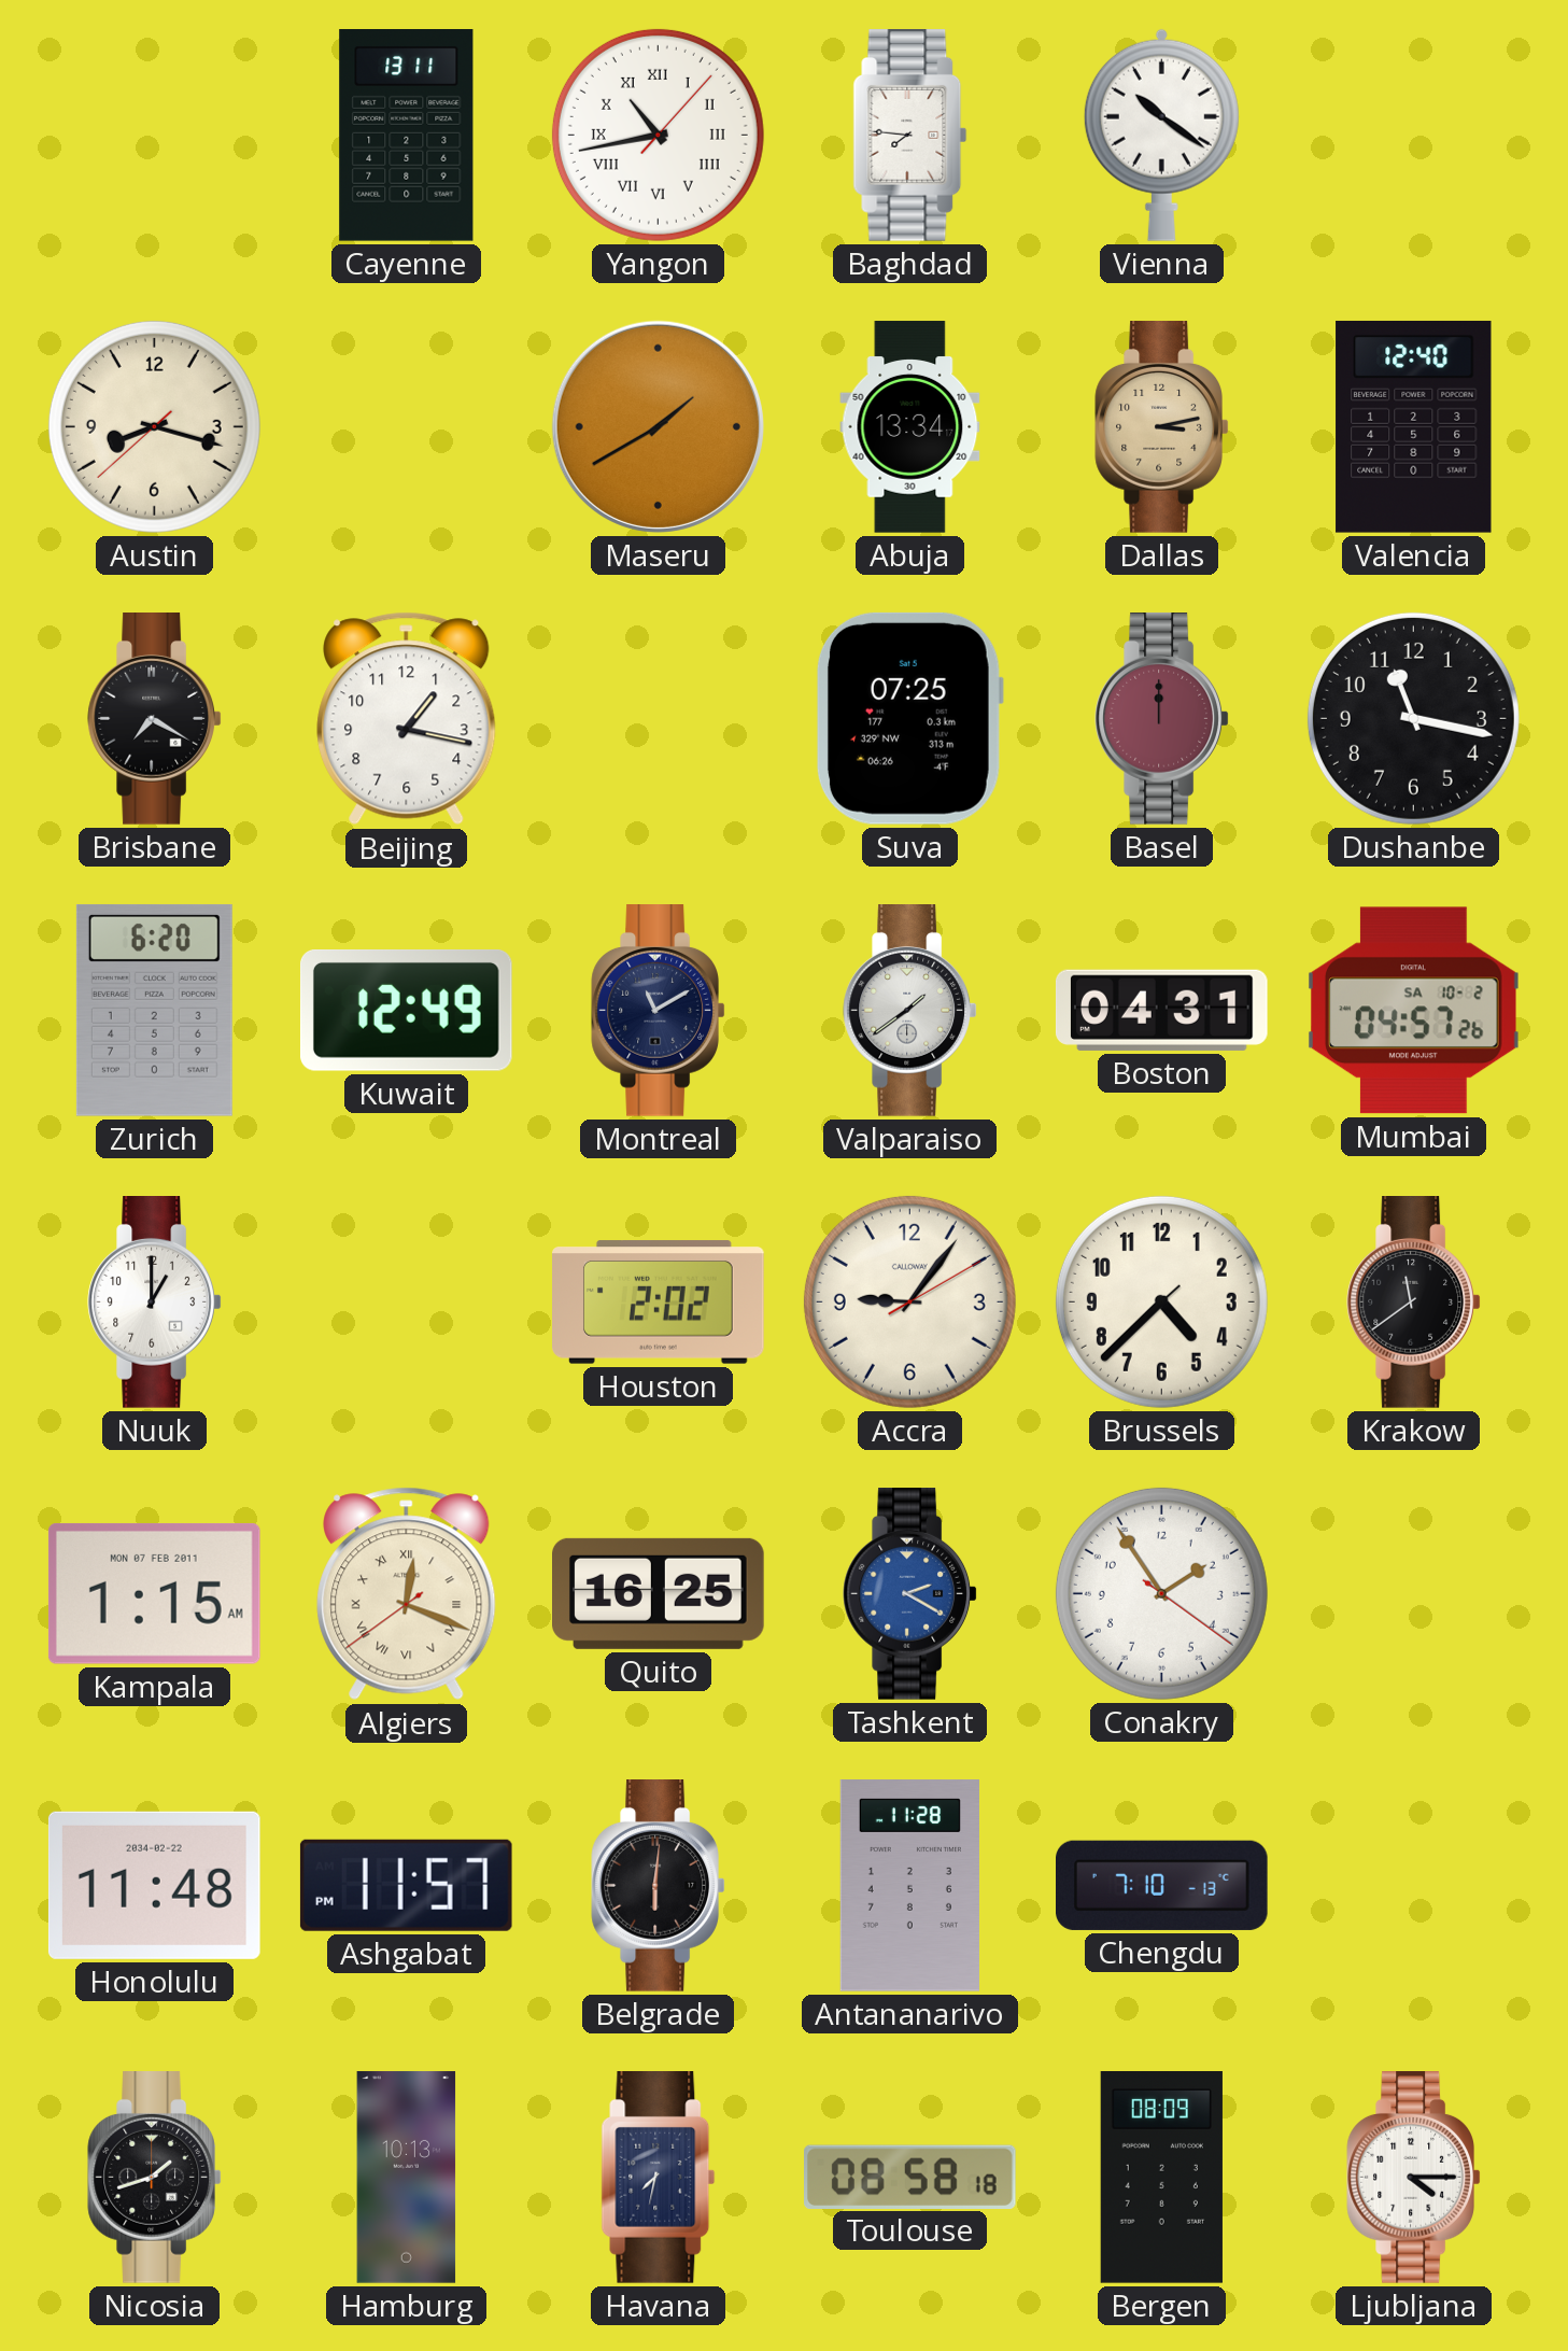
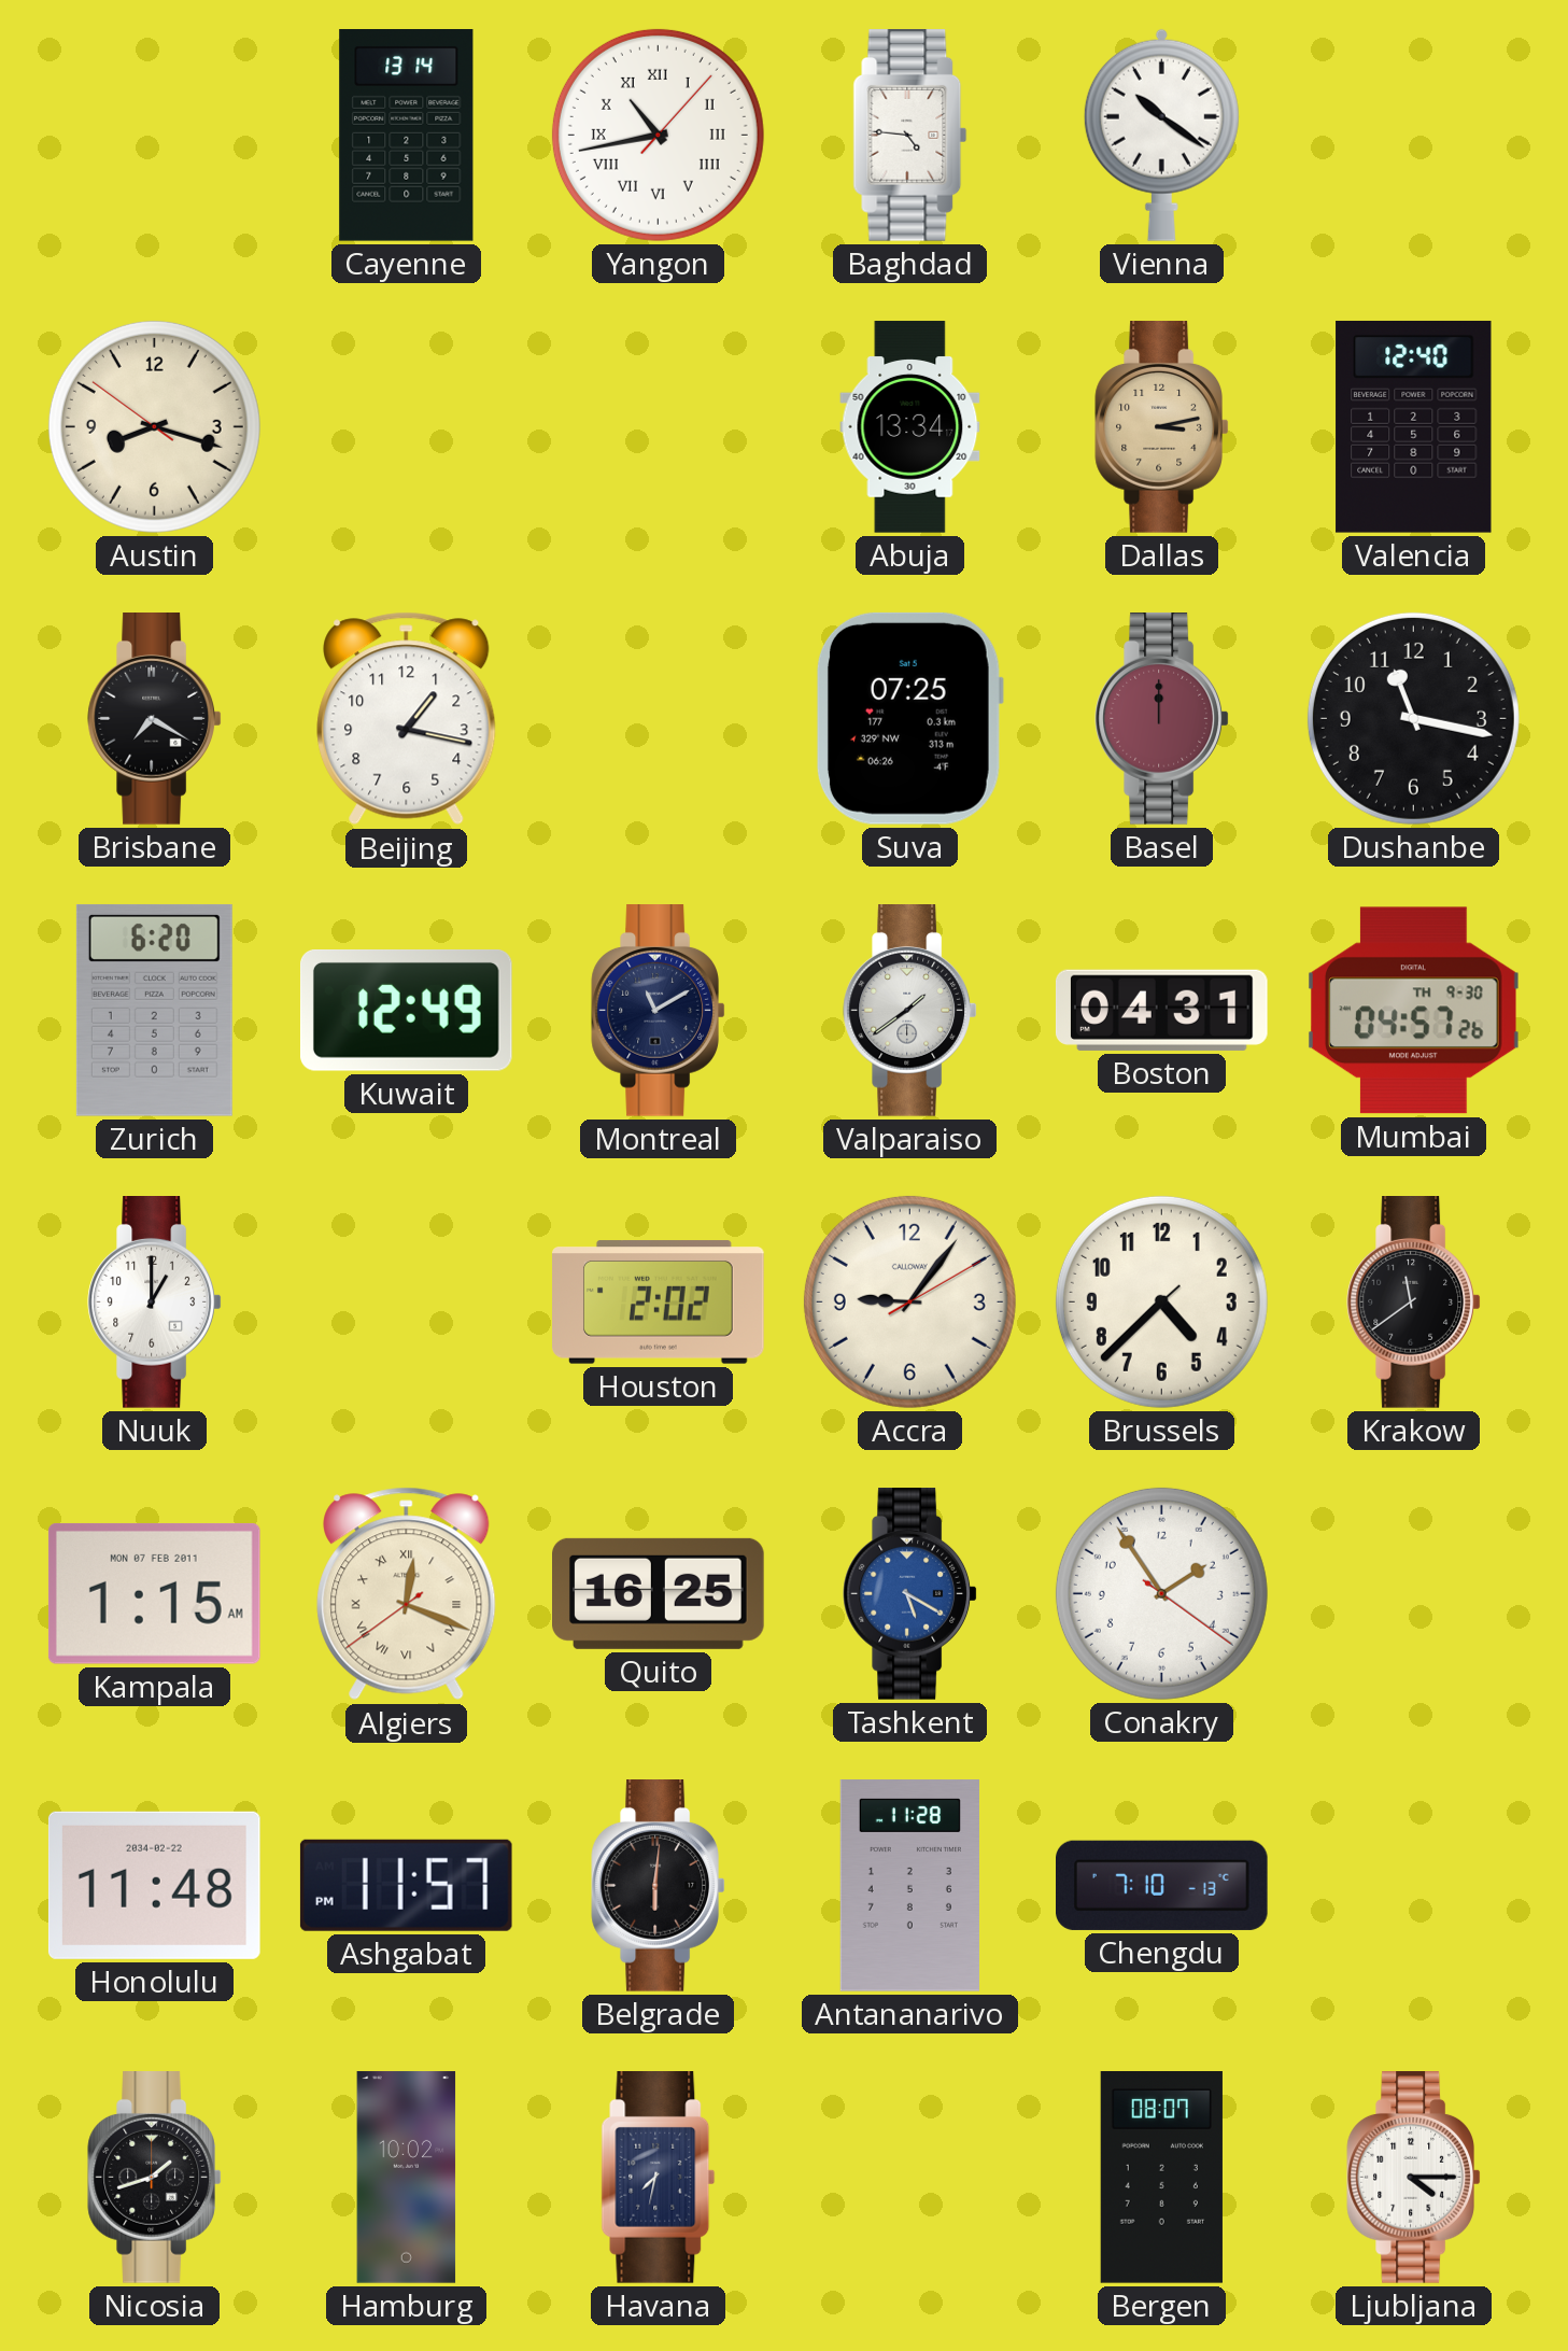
Cayenne: 13:11 -> 13:14
Baghdad: 7:46 -> 4:46
Austin: 8:17:38 -> 8:17:51
Maseru: 1:40 -> none
Mumbai date: SA 10-2 -> TH 9-30
Tashkent: 2:20 -> 5:20
Hamburg: 10:13 -> 10:02
Toulouse: 08:58 -> none
Bergen: 08:09 -> 08:07
